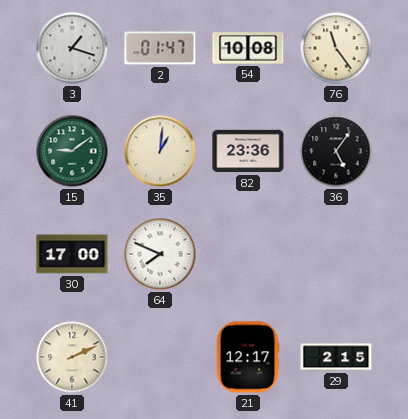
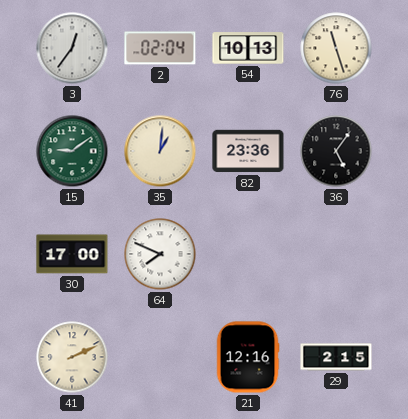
3: 1:18 -> 12:36
2: 01:47 -> 02:04
54: 10:08 -> 10:13
76: 11:24 -> 11:27
21: 12:17 -> 12:16
